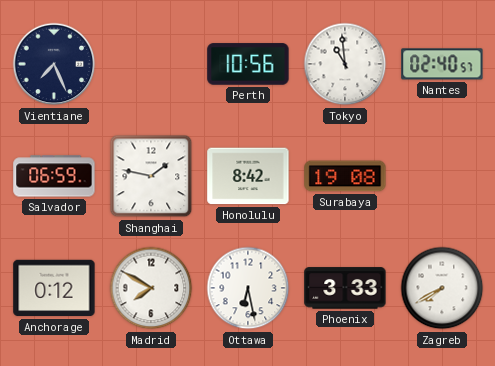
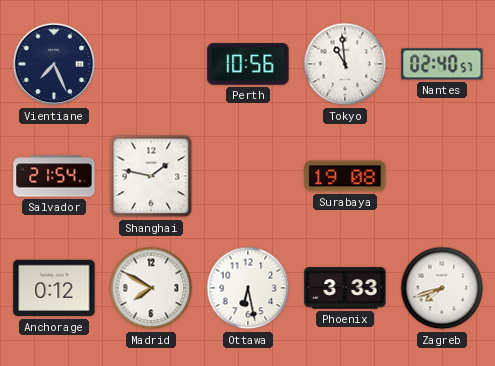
Salvador: 06:59 -> 21:54
Honolulu: 8:42 -> none
Zagreb: 7:40 -> 7:42
